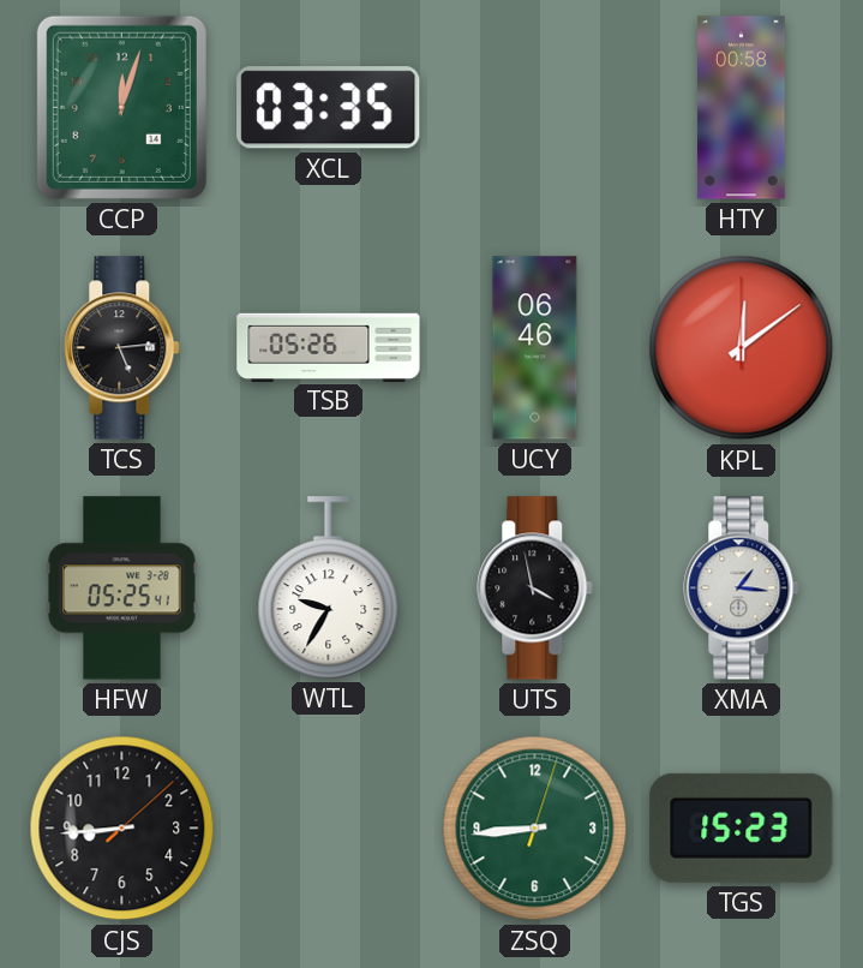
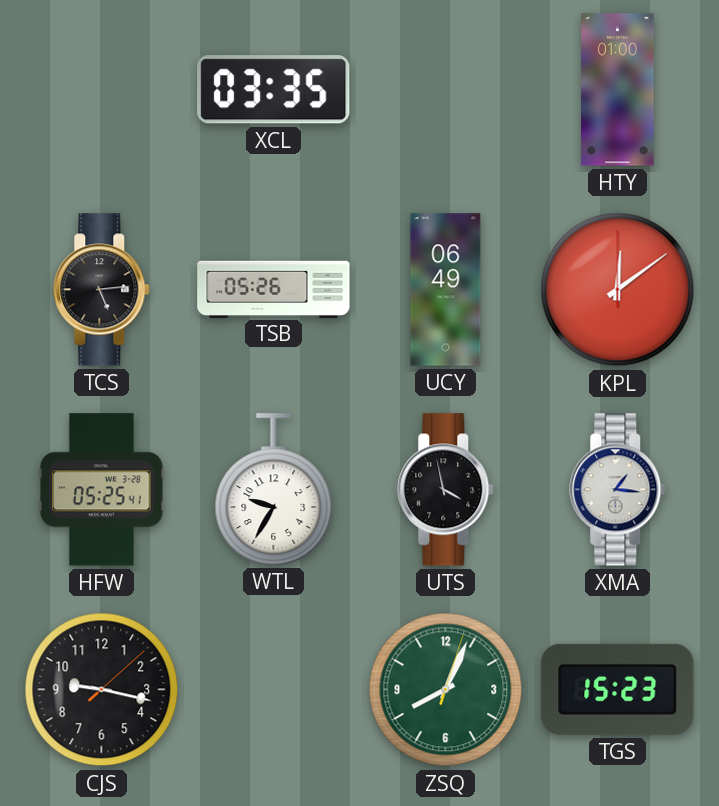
CCP: 12:03 -> none
HTY: 00:58 -> 01:00
UCY: 06:46 -> 06:49
CJS: 8:44 -> 9:17
ZSQ: 8:44 -> 8:04
